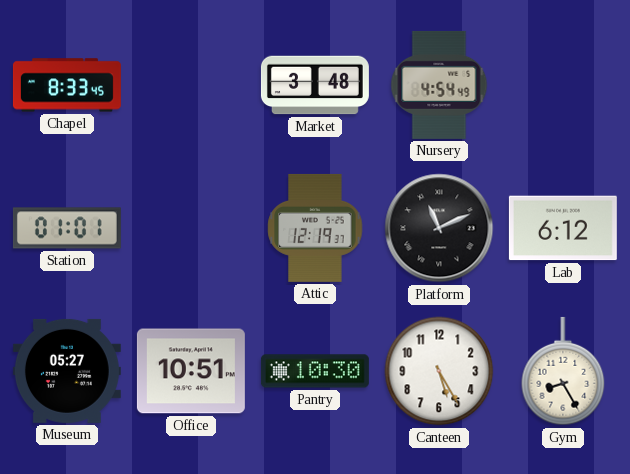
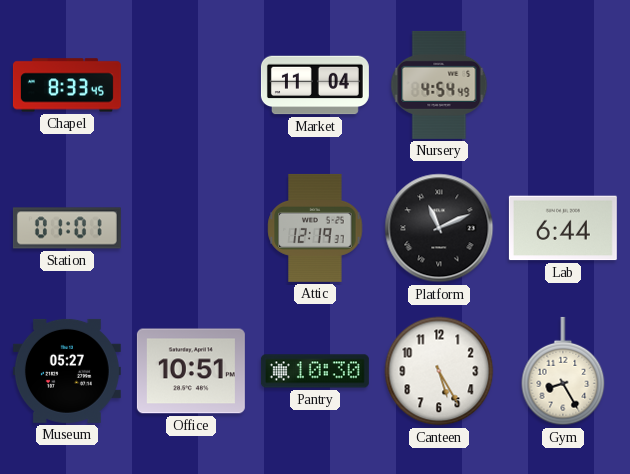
Market: 3:48 -> 11:04
Lab: 6:12 -> 6:44
